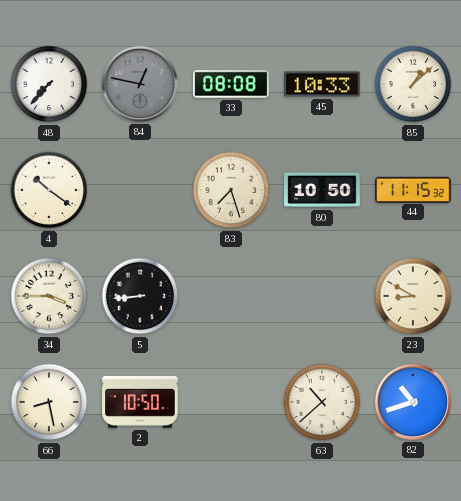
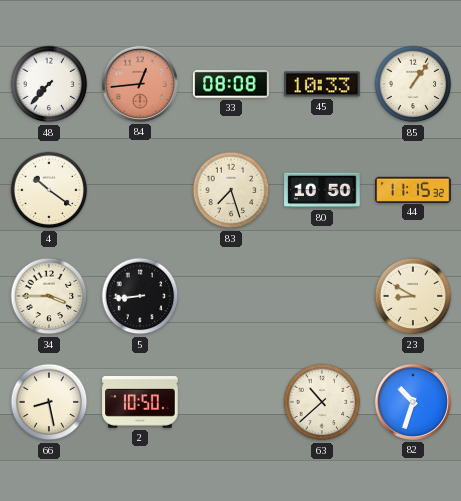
84: 12:47 -> 12:44
84 dial: grey -> salmon
85: 1:08 -> 1:06
82: 10:42 -> 10:33
